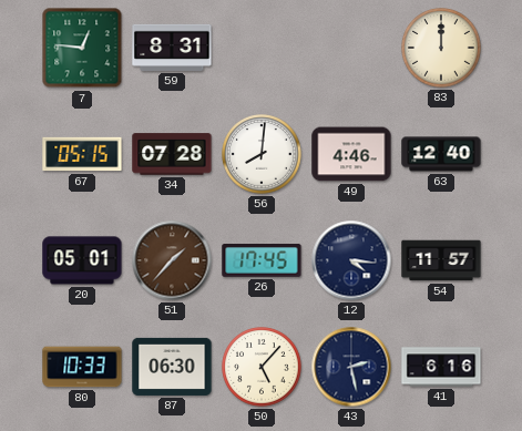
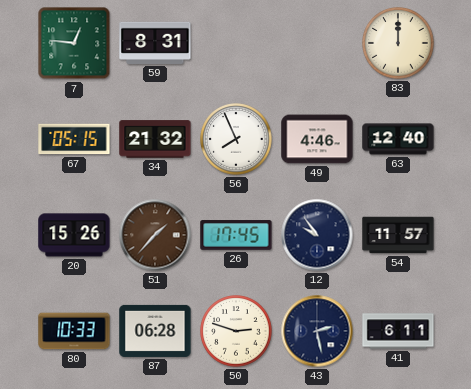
34: 07:28 -> 21:32
56: 8:01 -> 7:56
20: 05:01 -> 15:26
12: 4:16 -> 9:54
87: 06:30 -> 06:28
50: 5:07 -> 2:48
41: 6:16 -> 6:11
